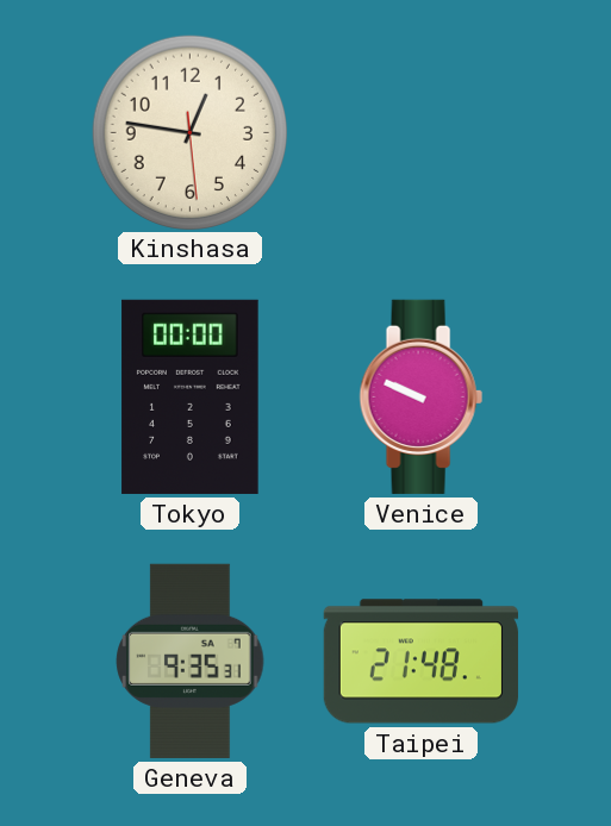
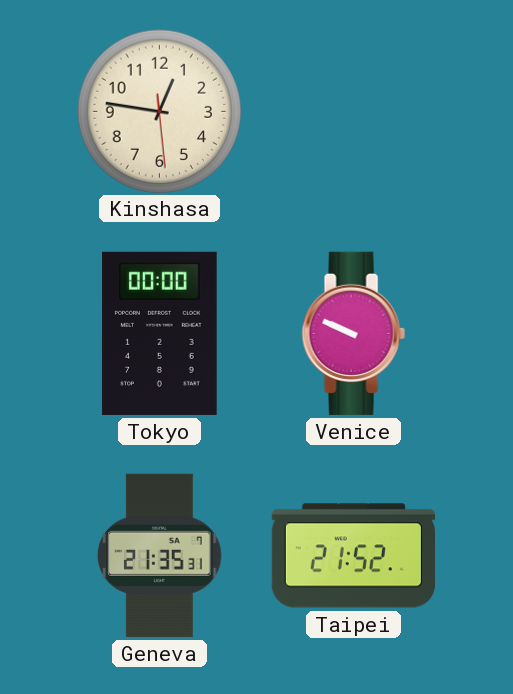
Geneva: 9:35 -> 21:35
Taipei: 21:48 -> 21:52
